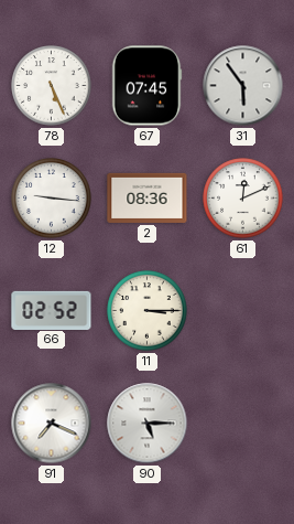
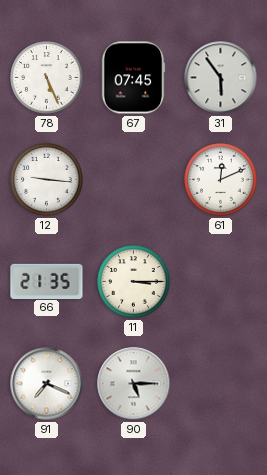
2: 08:36 -> none
66: 02:52 -> 21:35
